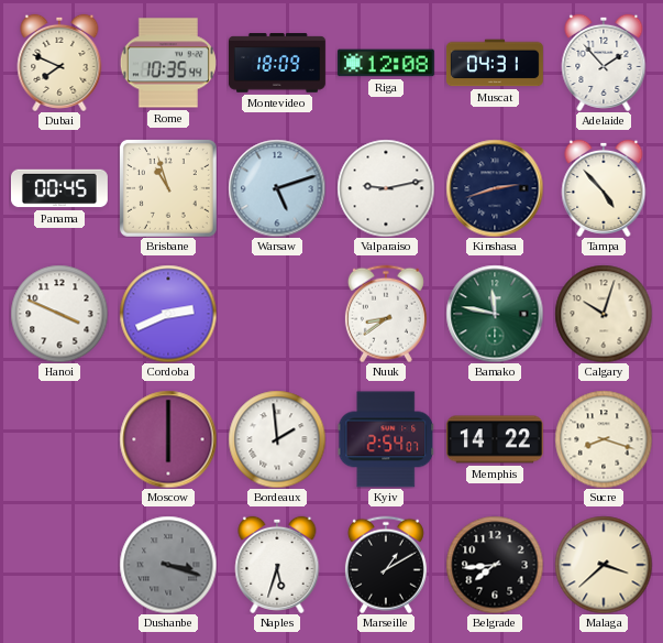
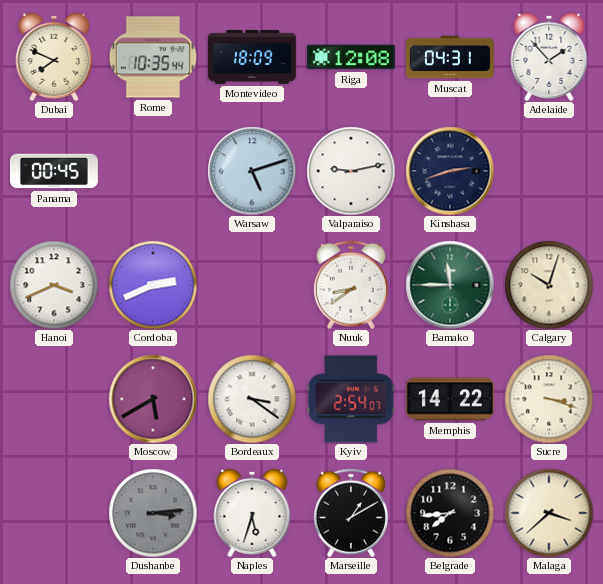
Brisbane: 10:57 -> none
Tampa: 4:53 -> none
Hanoi: 3:49 -> 3:41
Bamako: 11:47 -> 11:45
Moscow: 6:00 -> 5:40
Bordeaux: 1:59 -> 3:21
Sucre: 8:18 -> 3:18
Dushanbe: 3:18 -> 3:14
